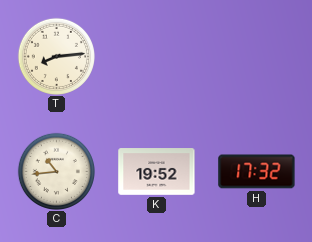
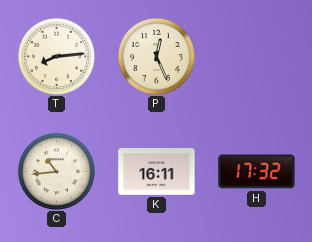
P: none -> 12:26
K: 19:52 -> 16:11
